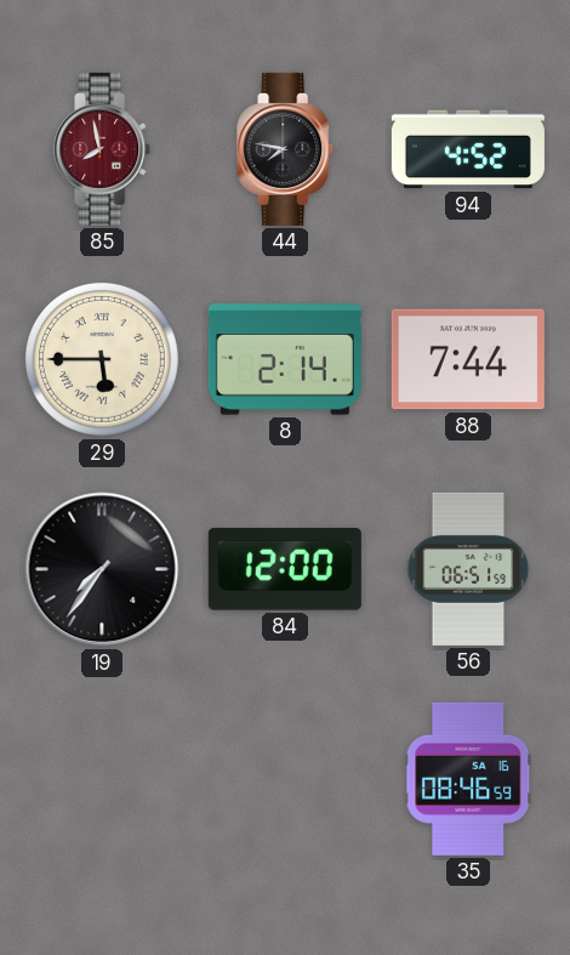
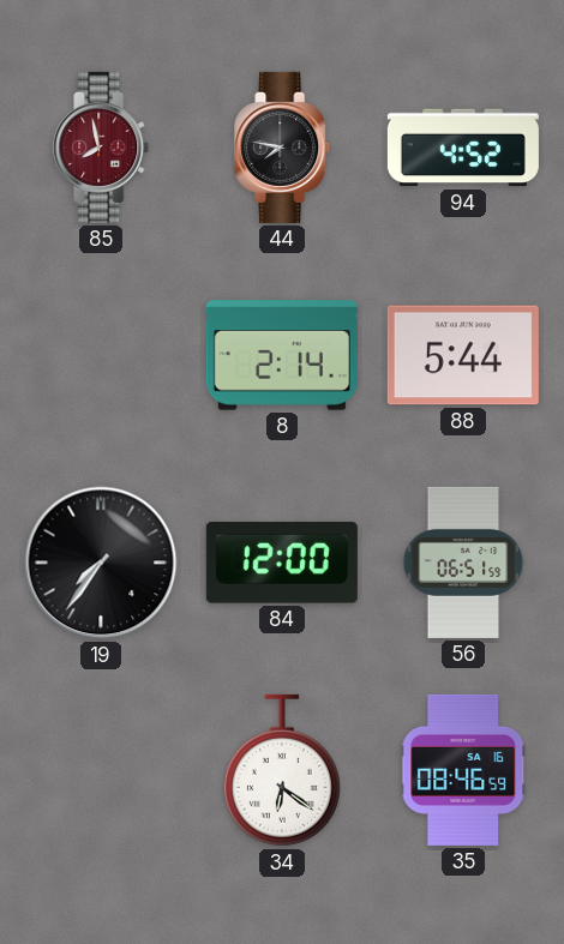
29: 5:45 -> none
88: 7:44 -> 5:44
34: none -> 6:21
